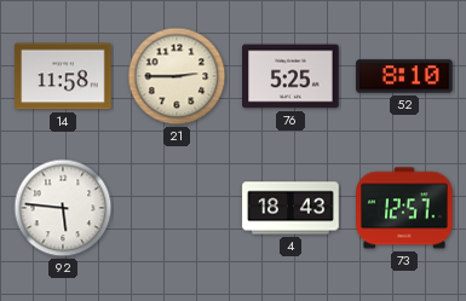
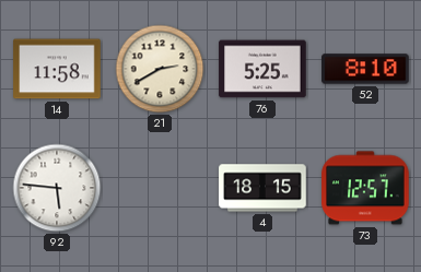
21: 2:45 -> 2:40
4: 18:43 -> 18:15
